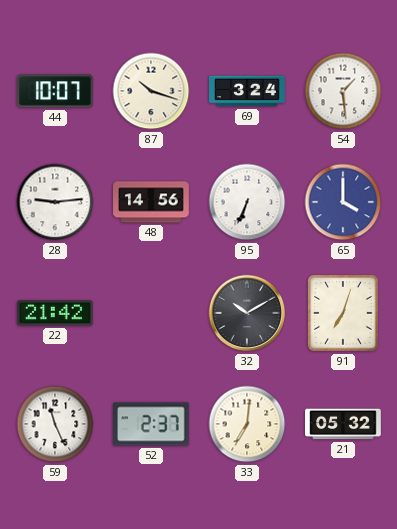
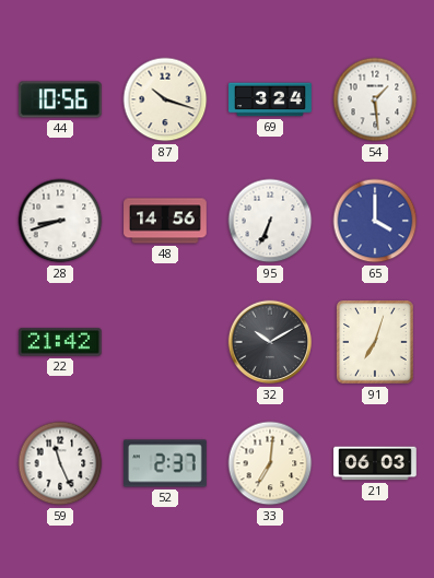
44: 10:07 -> 10:56
28: 9:14 -> 8:42
21: 05:32 -> 06:03
